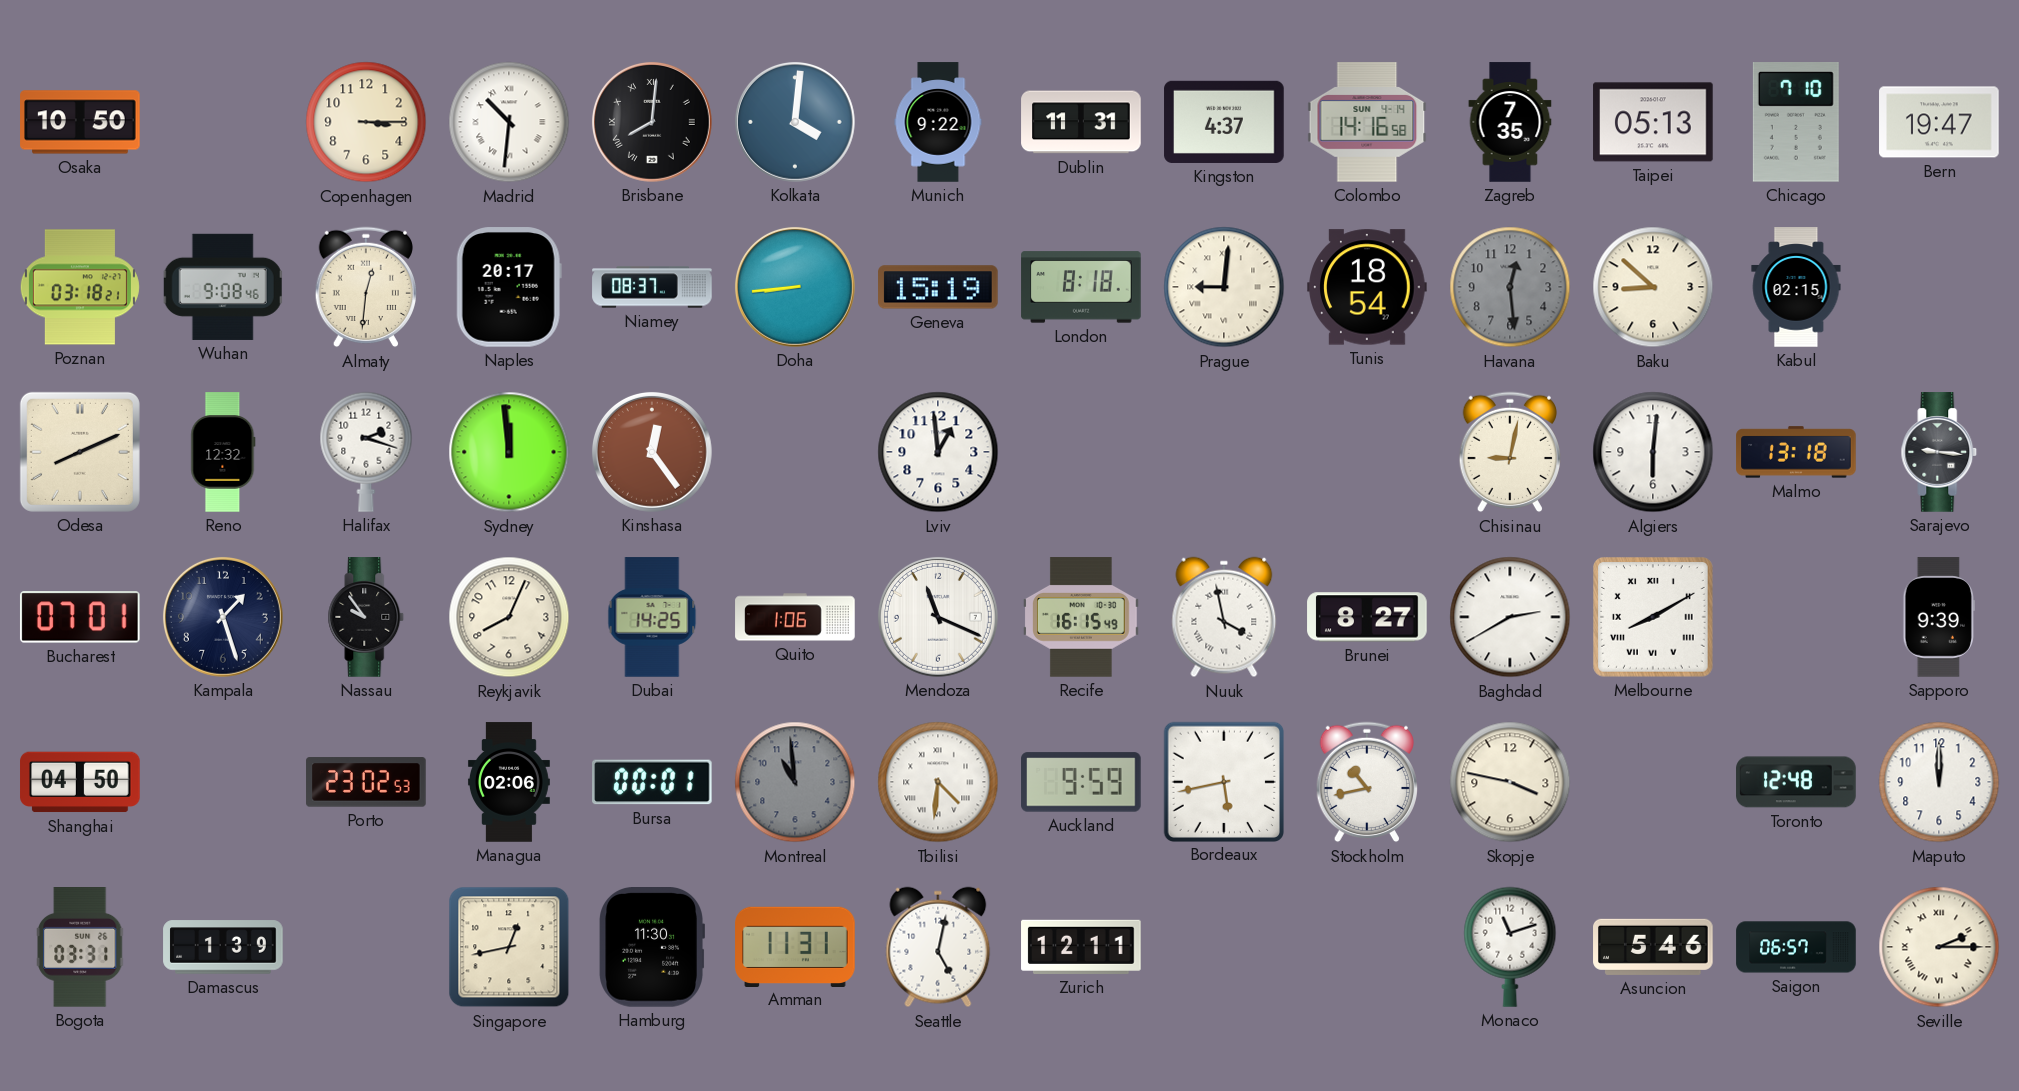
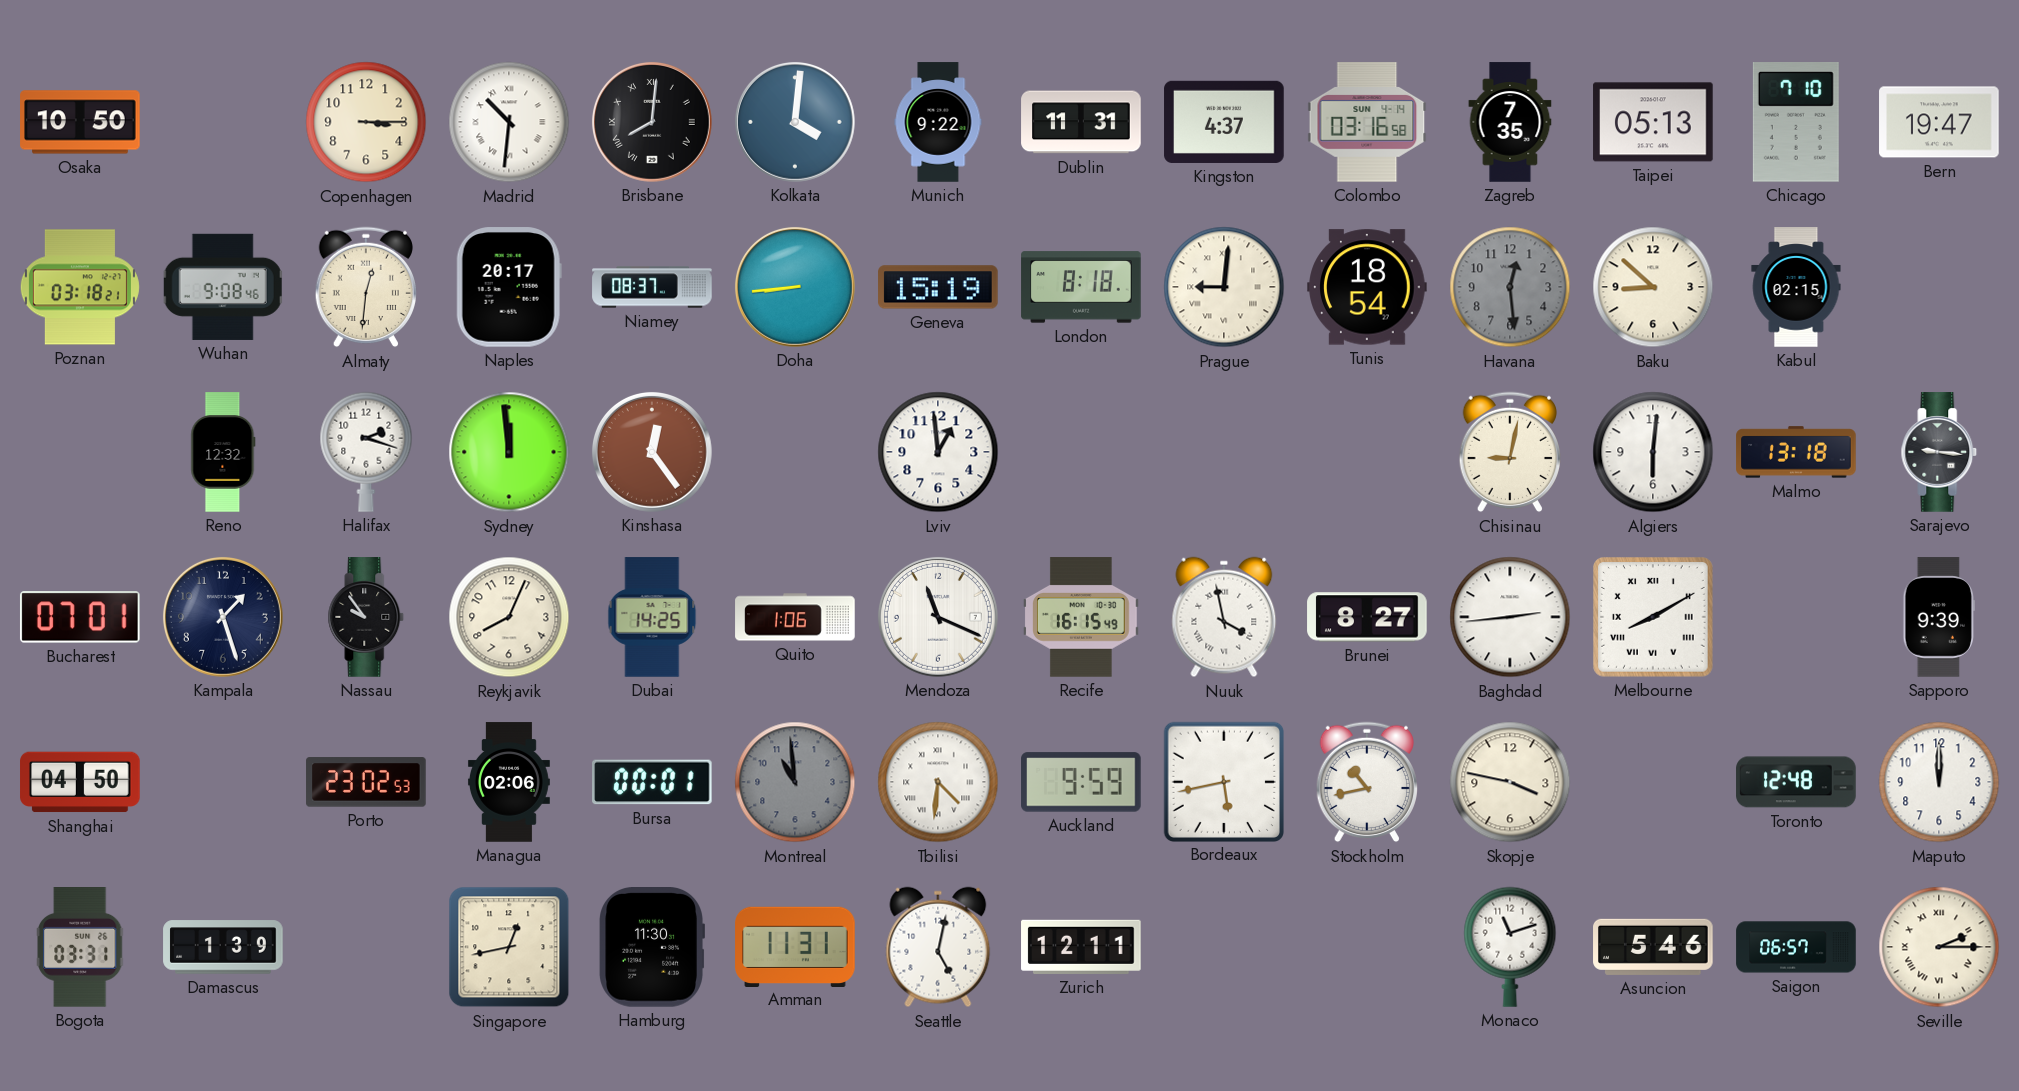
Colombo: 14:16 -> 03:16
Odesa: 8:11 -> none
Baghdad: 2:40 -> 2:44
